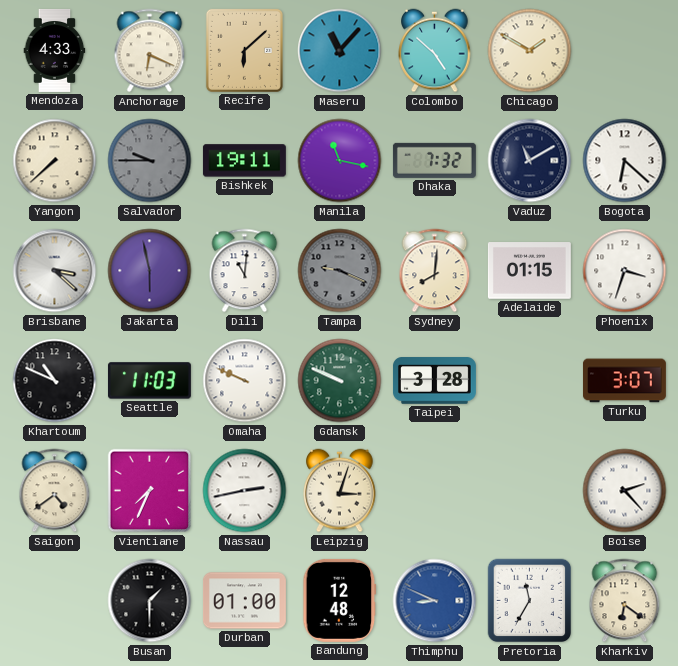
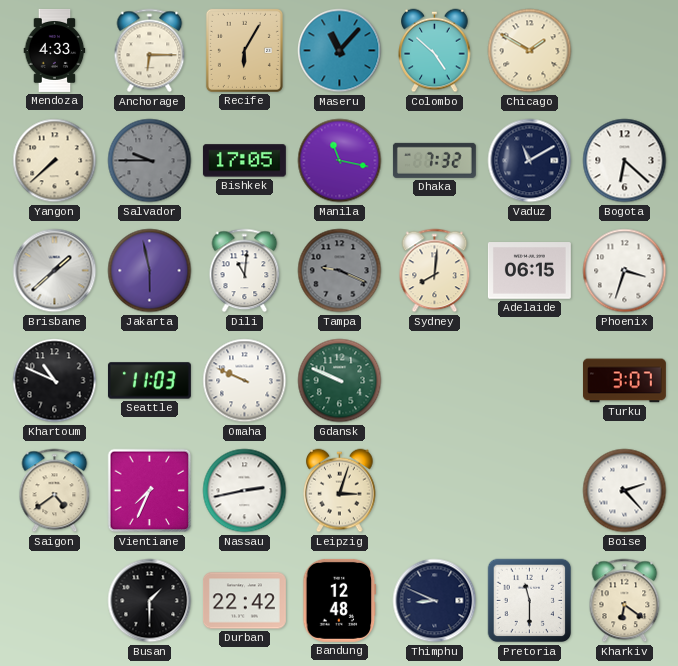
Anchorage: 6:19 -> 6:15
Recife: 6:08 -> 6:05
Bishkek: 19:11 -> 17:05
Brisbane: 3:22 -> 1:38
Adelaide: 01:15 -> 06:15
Taipei: 3:28 -> none
Durban: 01:00 -> 22:42
Thimphu dial: blue -> navy
Pretoria: 11:35 -> 11:30
